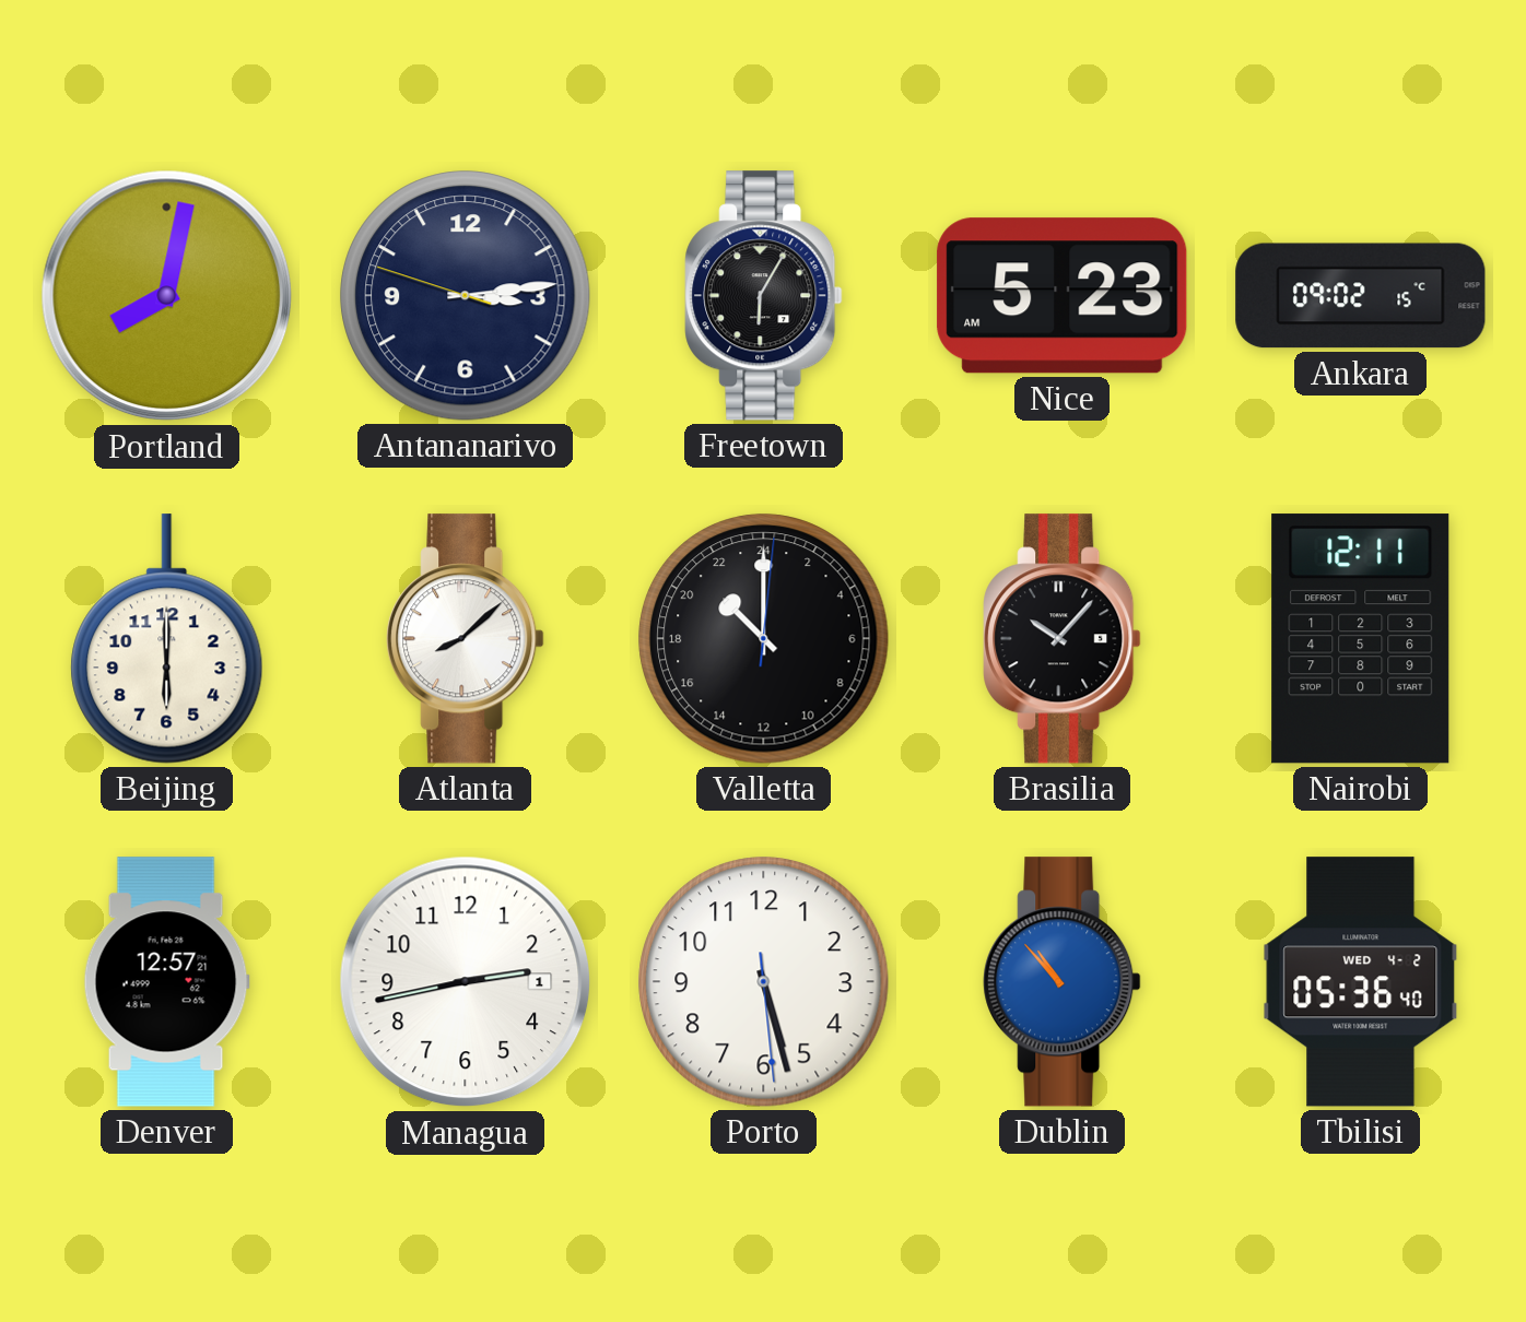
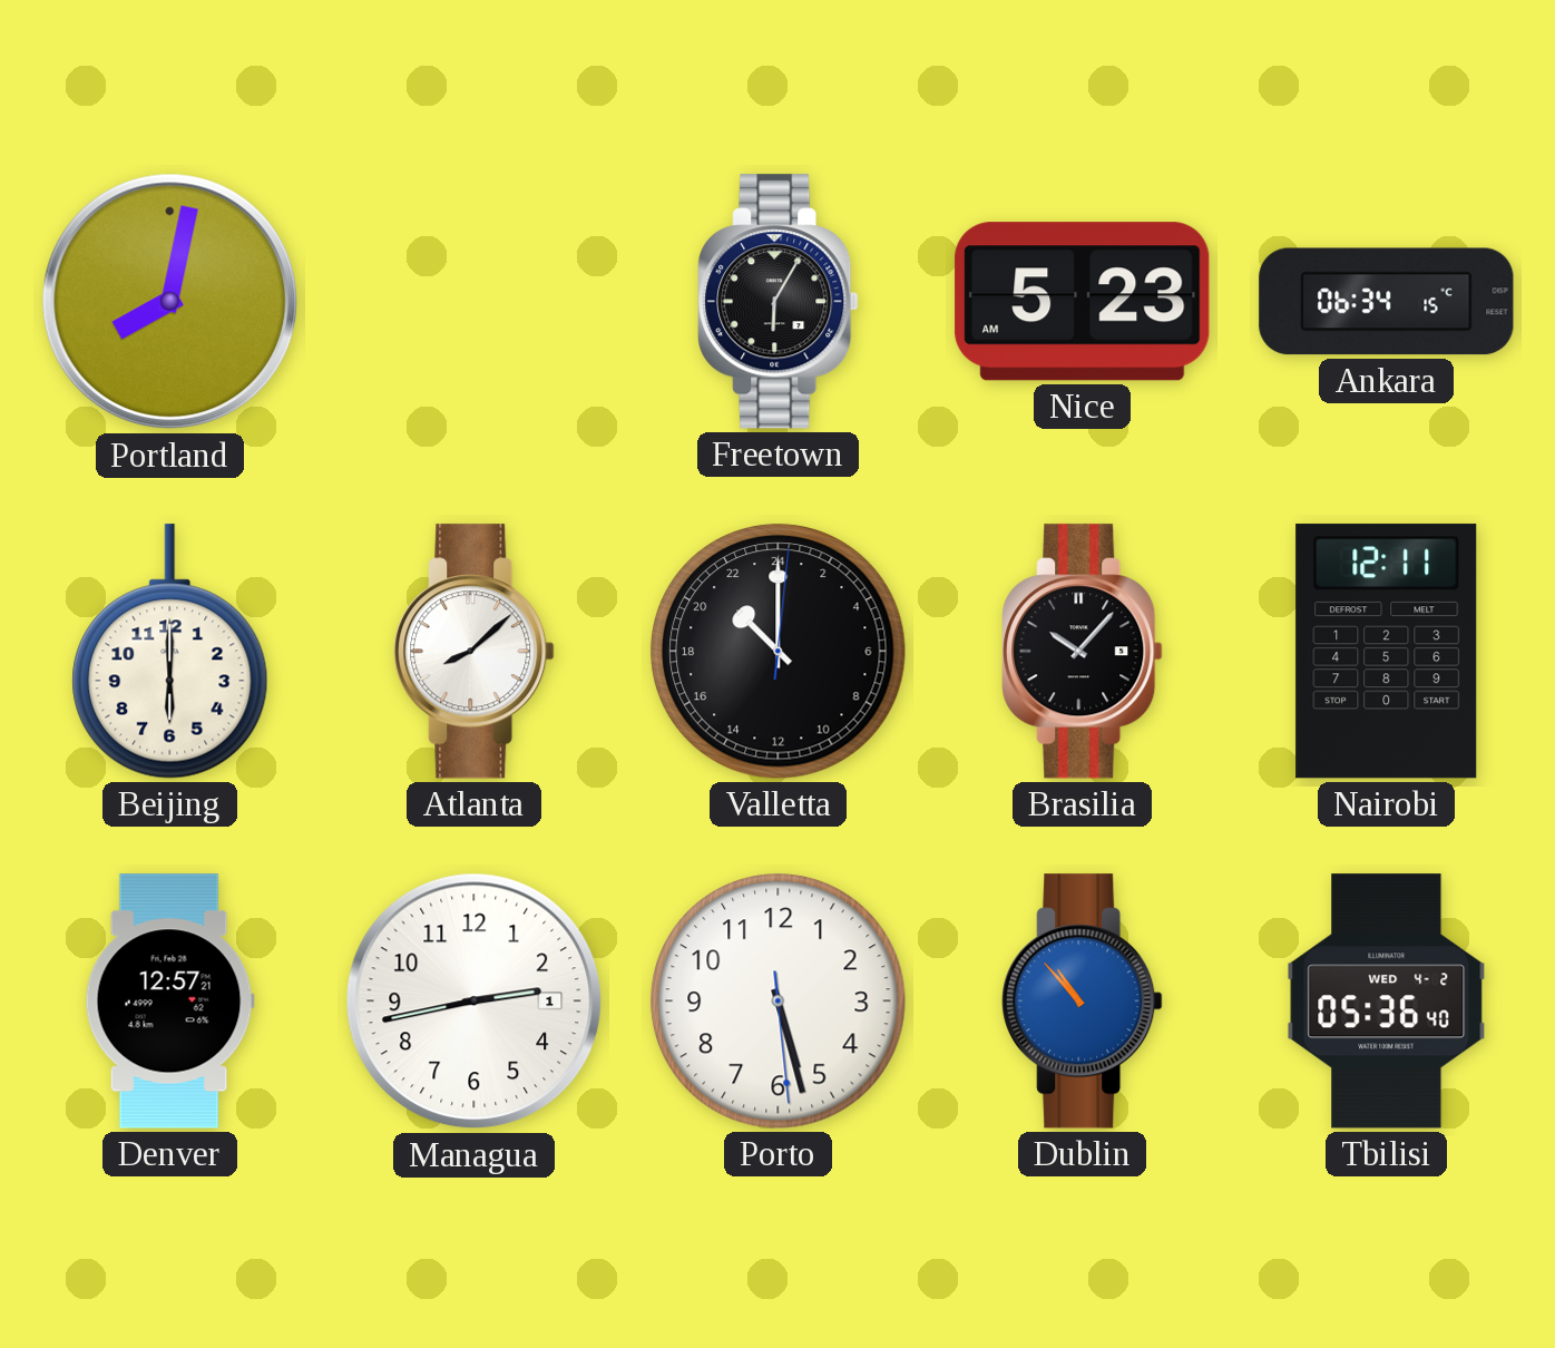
Antananarivo: 3:13 -> none
Ankara: 09:02 -> 06:34
